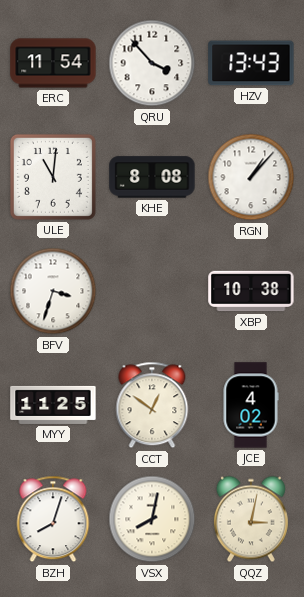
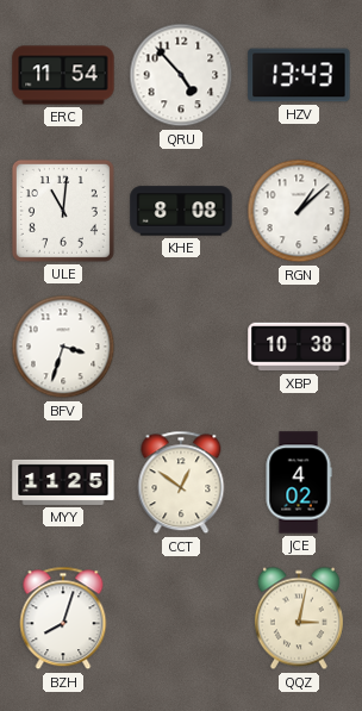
QRU: 3:53 -> 4:53
RGN: 1:07 -> 1:08
VSX: 8:02 -> none
